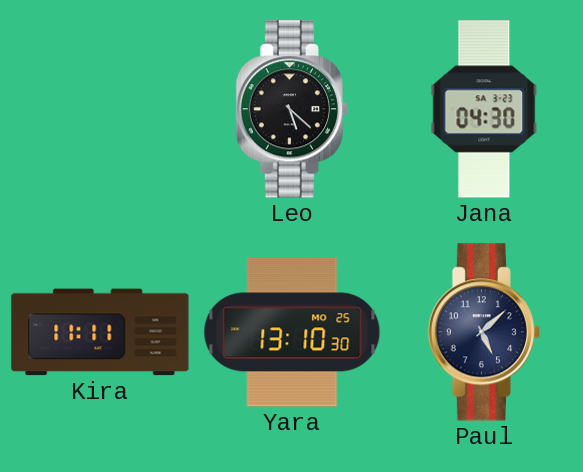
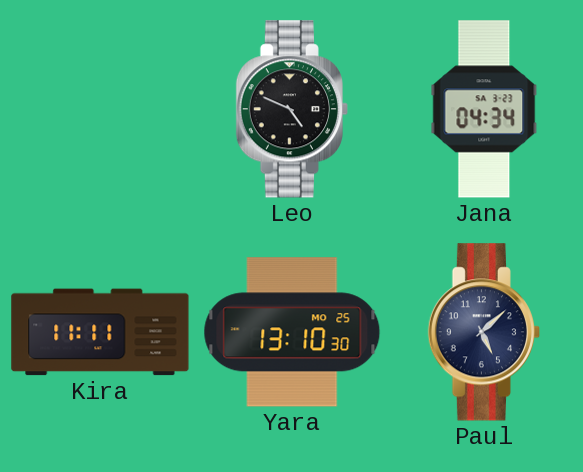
Leo: 5:22 -> 4:49
Jana: 04:30 -> 04:34
